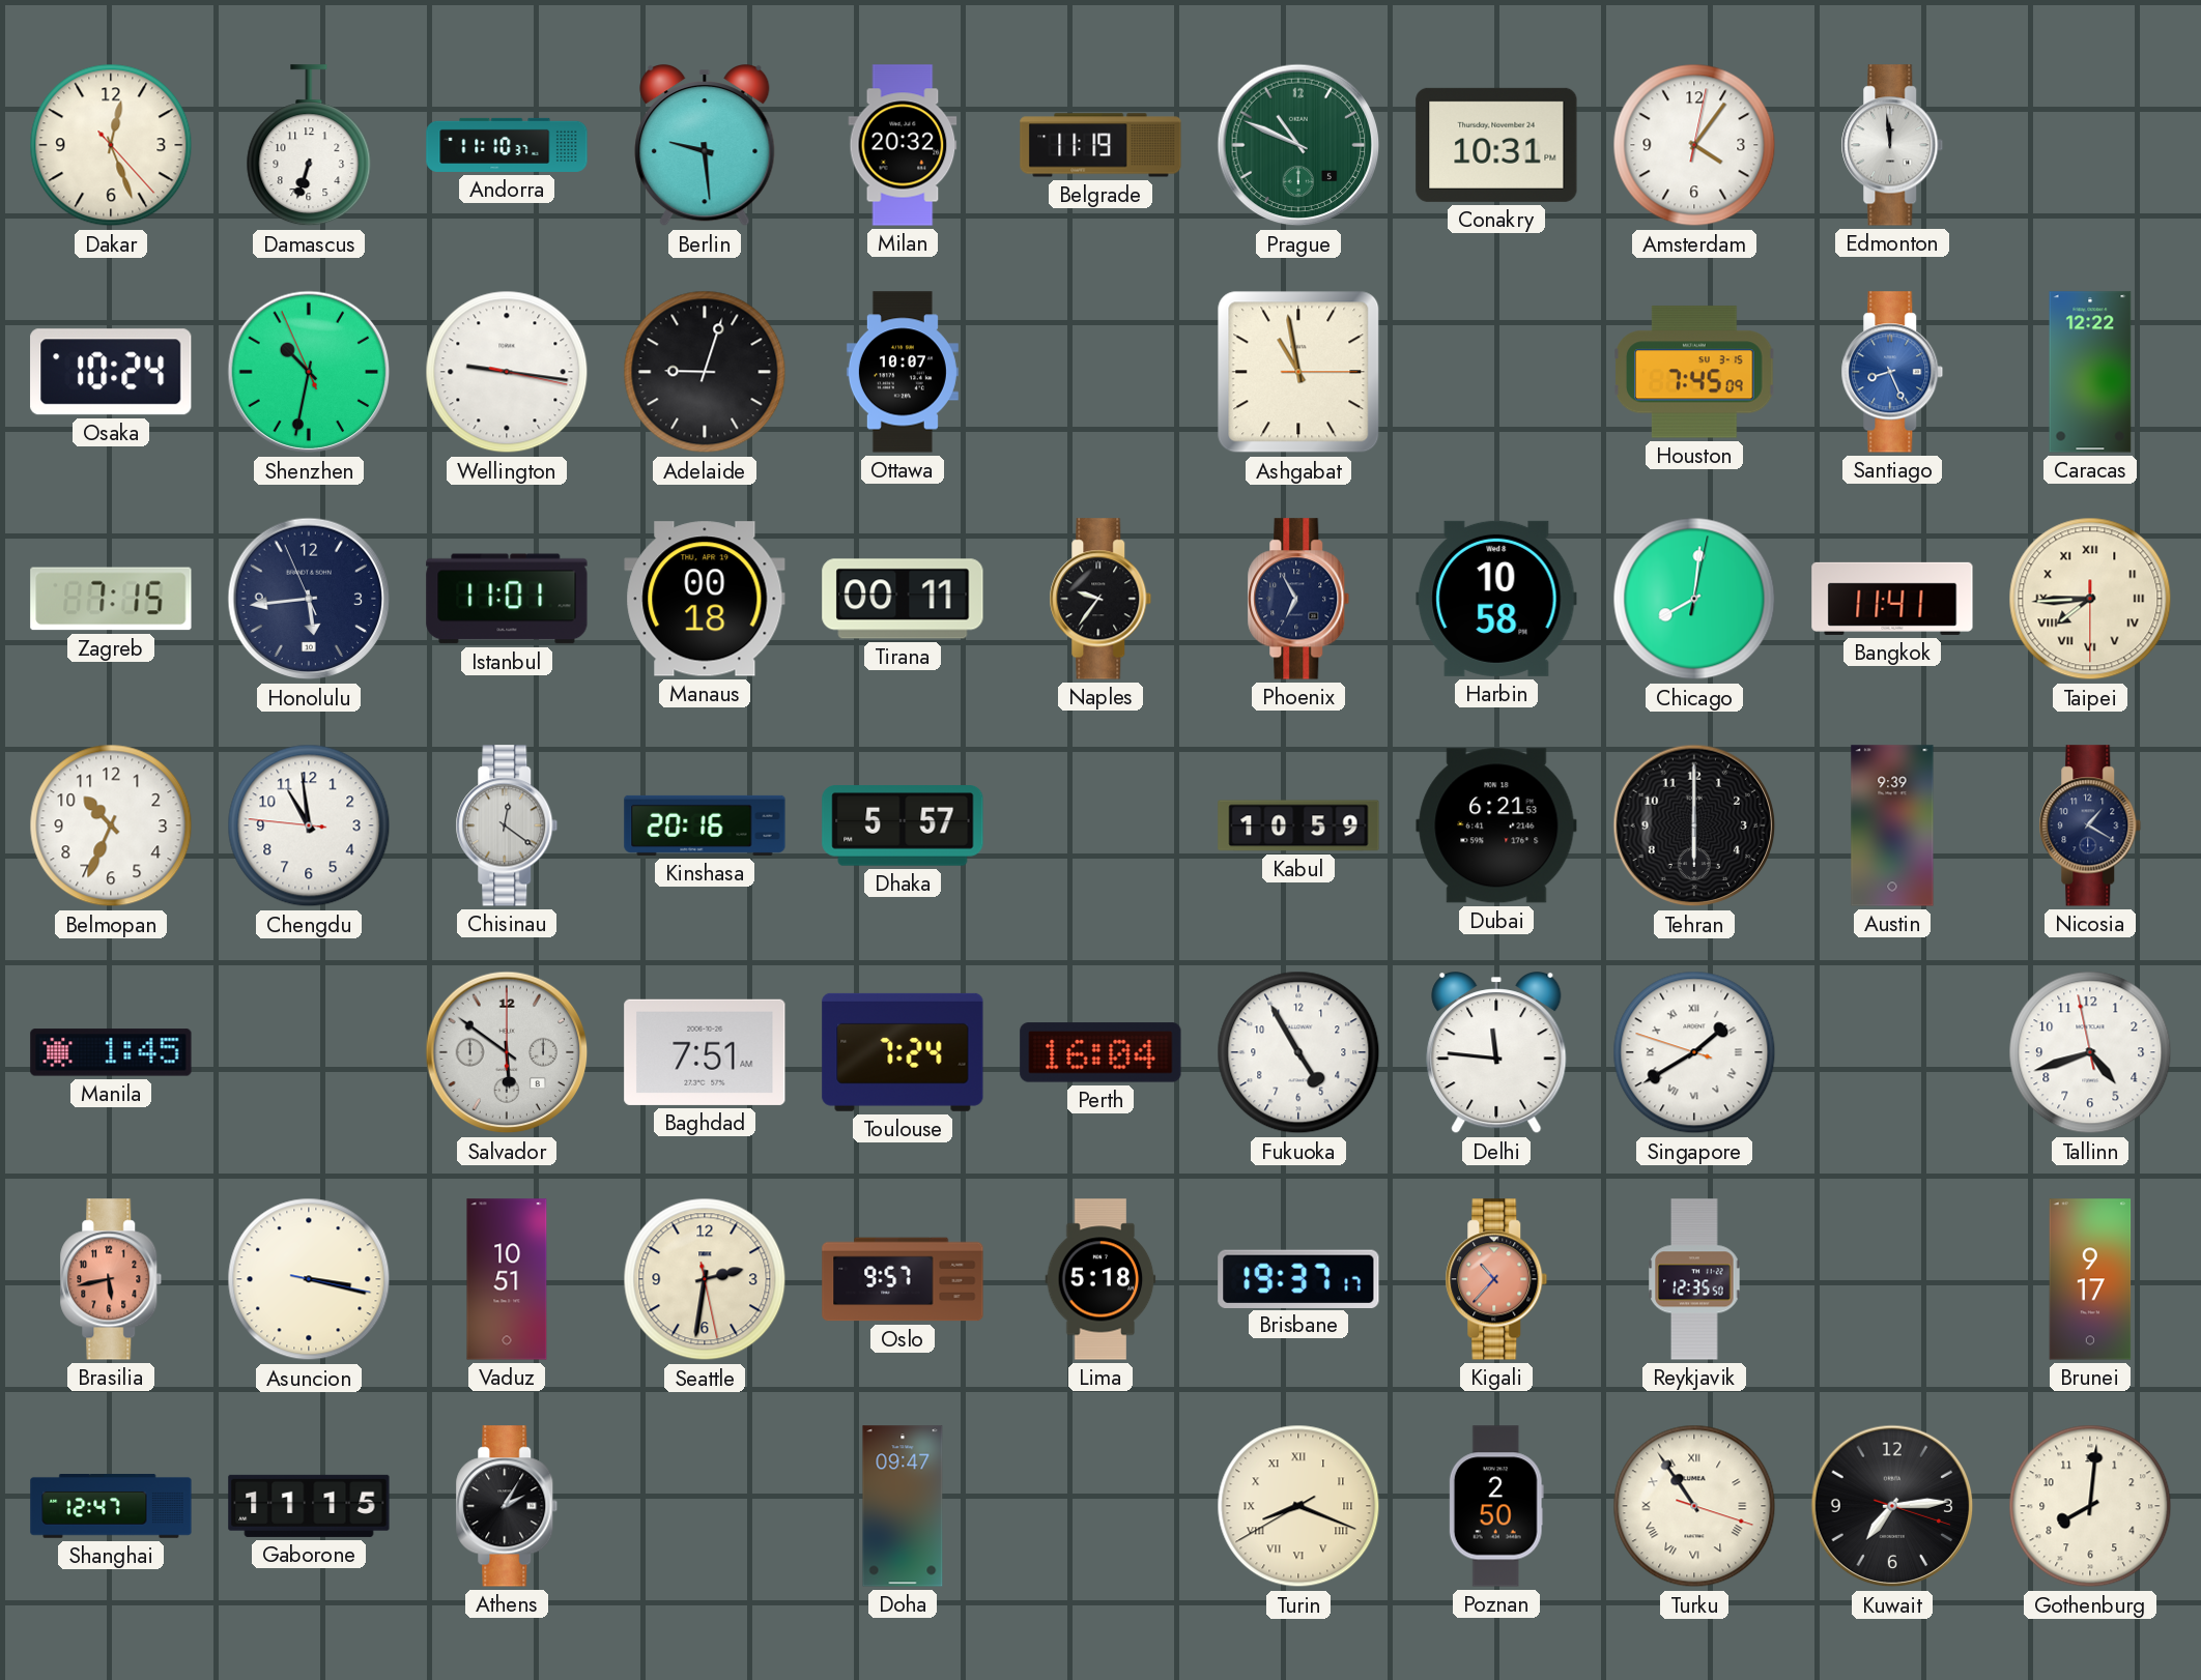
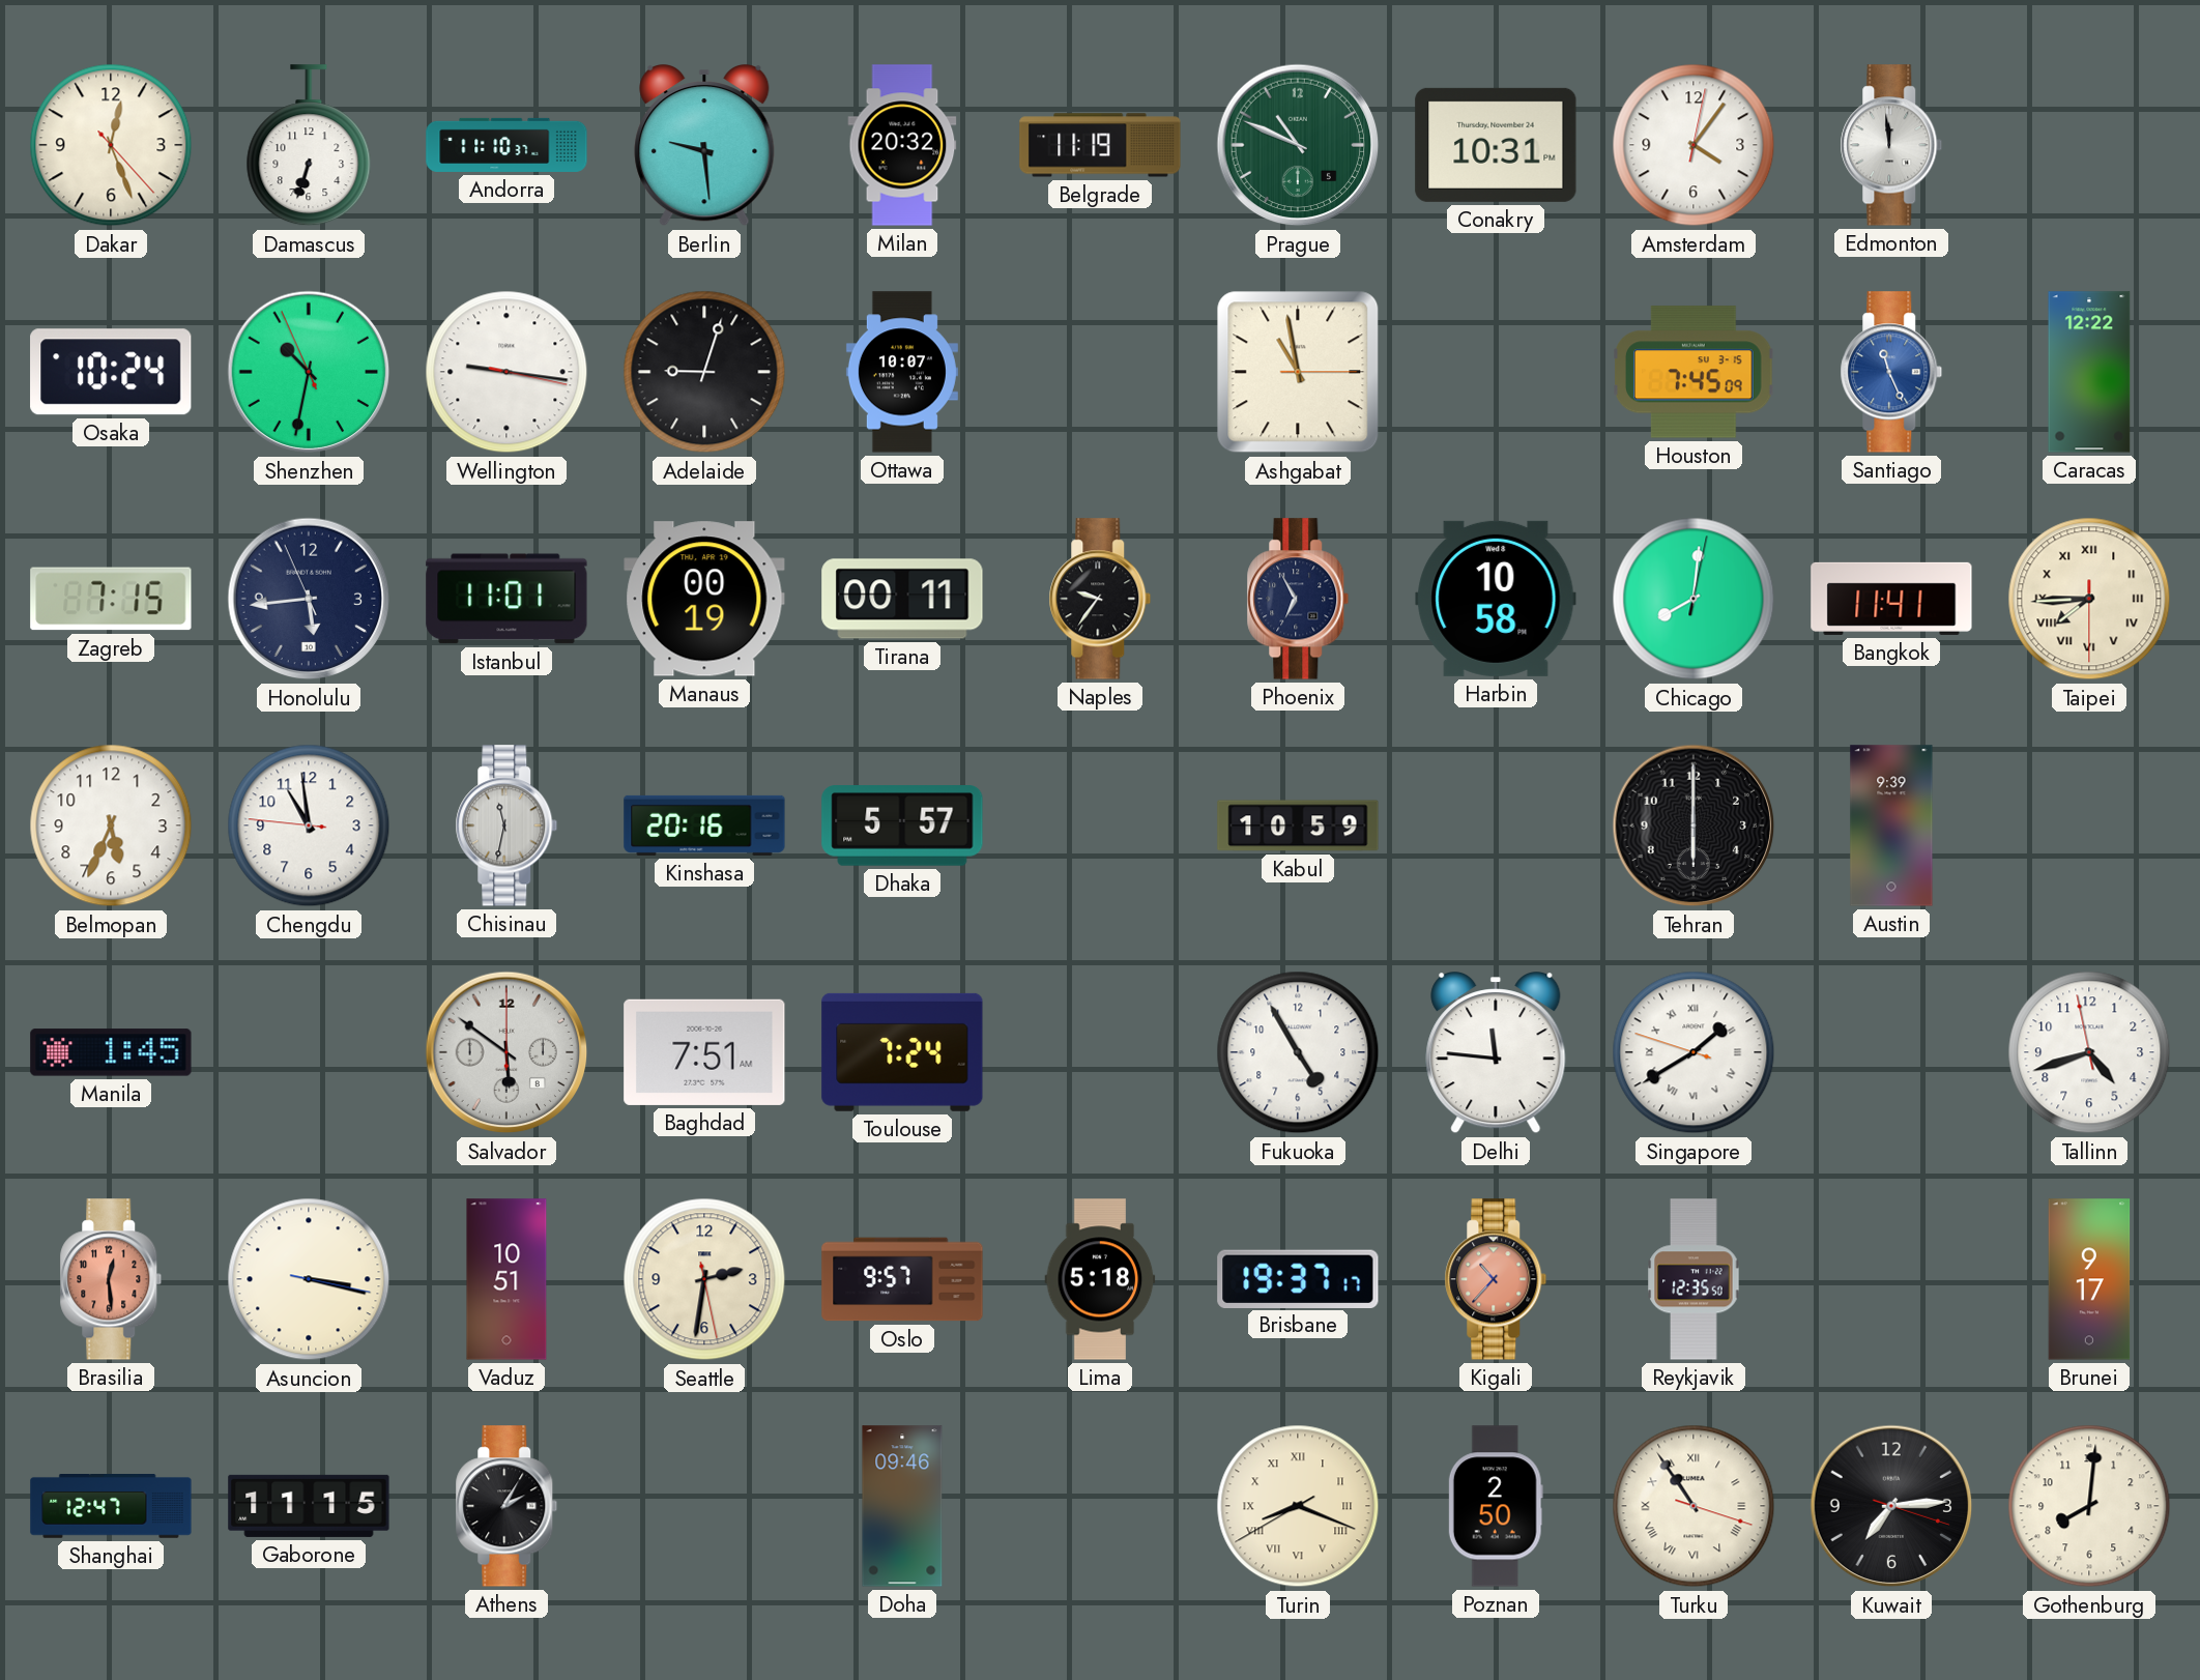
Santiago: 8:26 -> 11:26
Manaus: 00:18 -> 00:19
Belmopan: 10:34 -> 5:34
Chisinau: 12:21 -> 11:32
Dubai: 6:21 -> none
Nicosia: 1:20 -> none
Perth: 16:04 -> none
Brasilia: 5:43 -> 12:29
Doha: 09:47 -> 09:46
